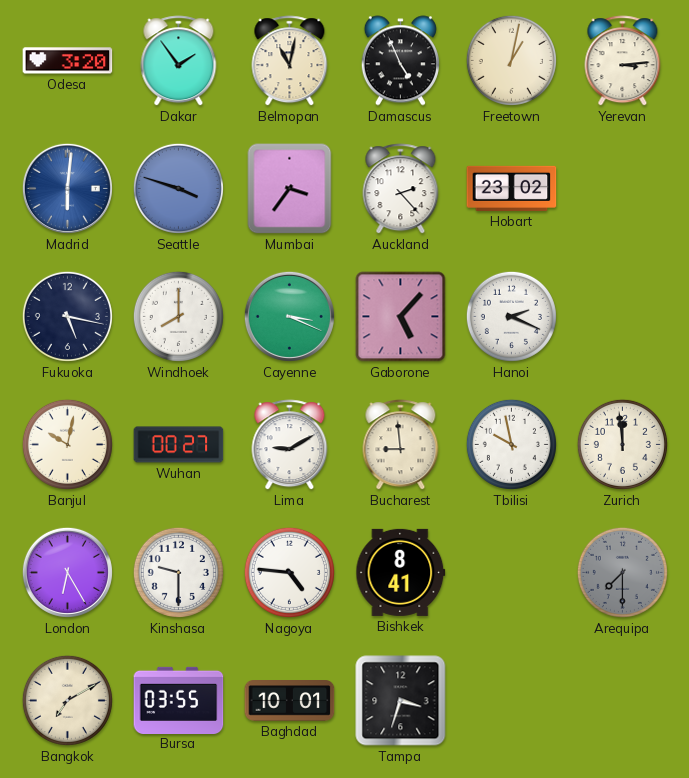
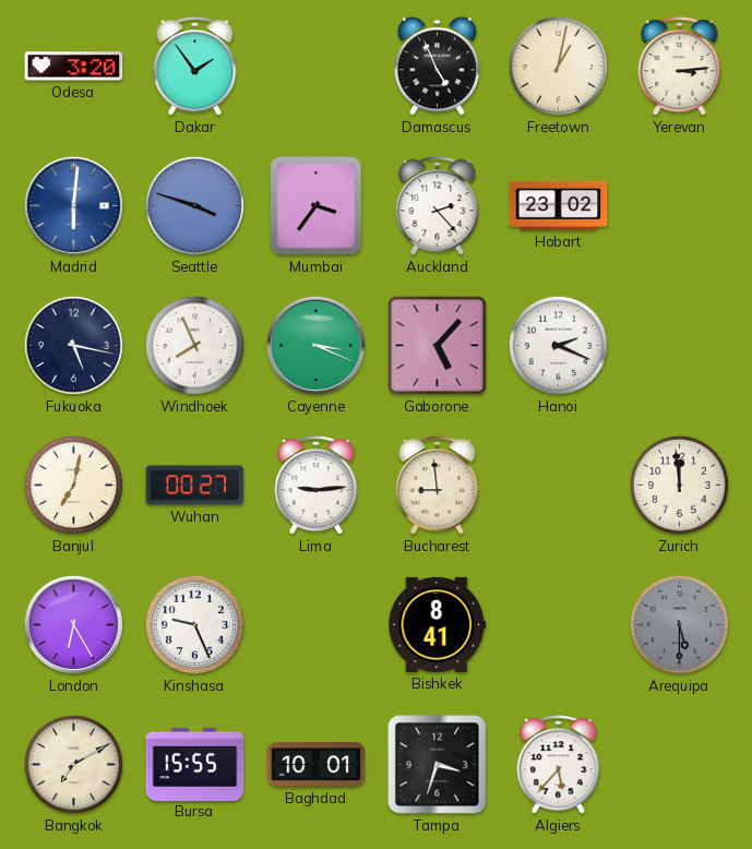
Belmopan: 11:02 -> none
Windhoek: 8:00 -> 7:56
Banjul: 10:02 -> 7:02
Lima: 9:10 -> 9:14
Tbilisi: 9:58 -> none
Kinshasa: 9:30 -> 9:26
Nagoya: 4:46 -> none
Arequipa: 7:30 -> 5:30
Bursa: 03:55 -> 15:55
Algiers: none -> 5:37
